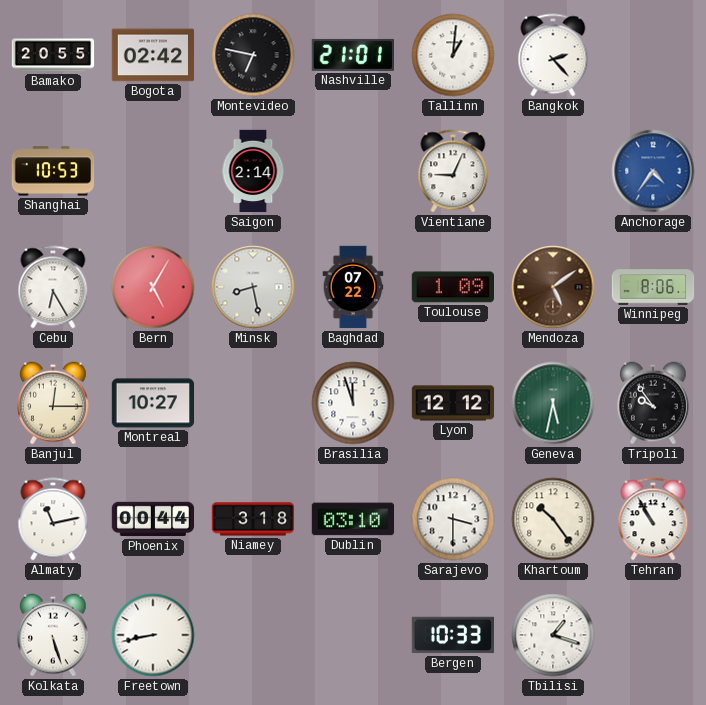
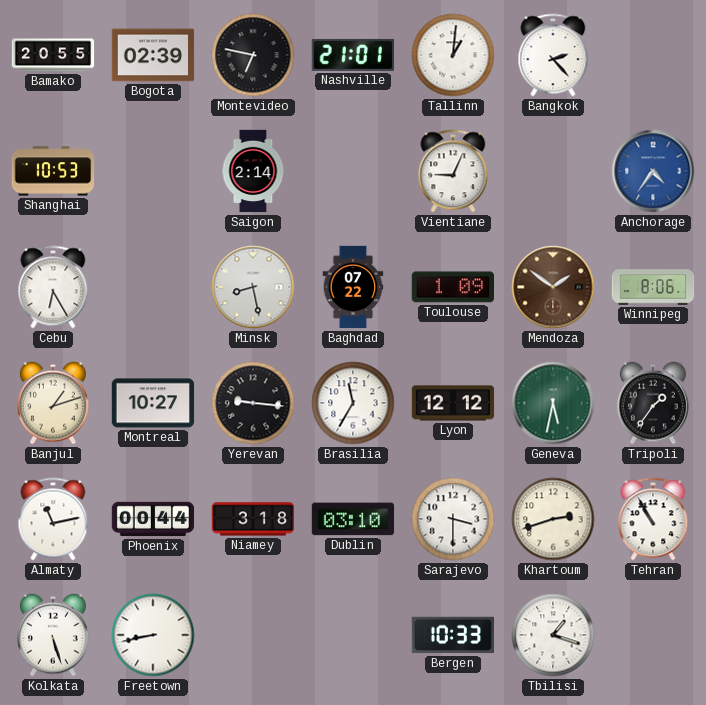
Bogota: 02:42 -> 02:39
Bern: 5:05 -> none
Mendoza: 5:09 -> 1:51
Banjul: 12:15 -> 1:12
Yerevan: none -> 9:16
Brasilia: 11:57 -> 11:35
Tripoli: 9:54 -> 1:36
Khartoum: 10:24 -> 2:42
